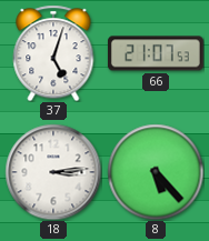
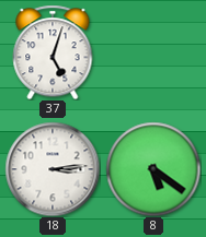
66: 21:07 -> none
8: 5:23 -> 5:21
